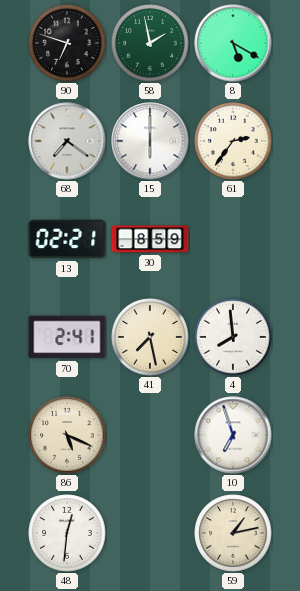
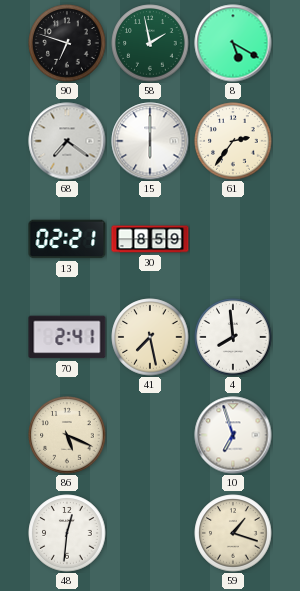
59: 1:13 -> 1:18
